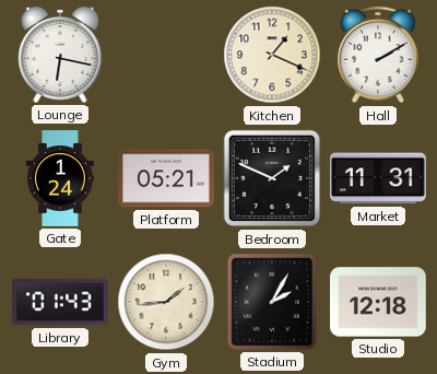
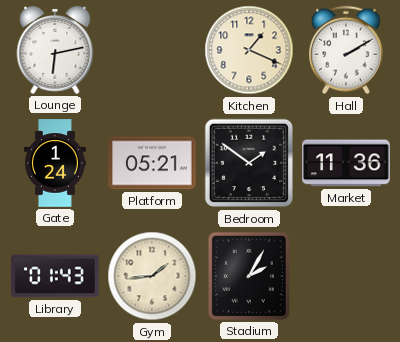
Lounge: 6:17 -> 6:13
Bedroom: 1:49 -> 1:51
Market: 11:31 -> 11:36
Studio: 12:18 -> none
